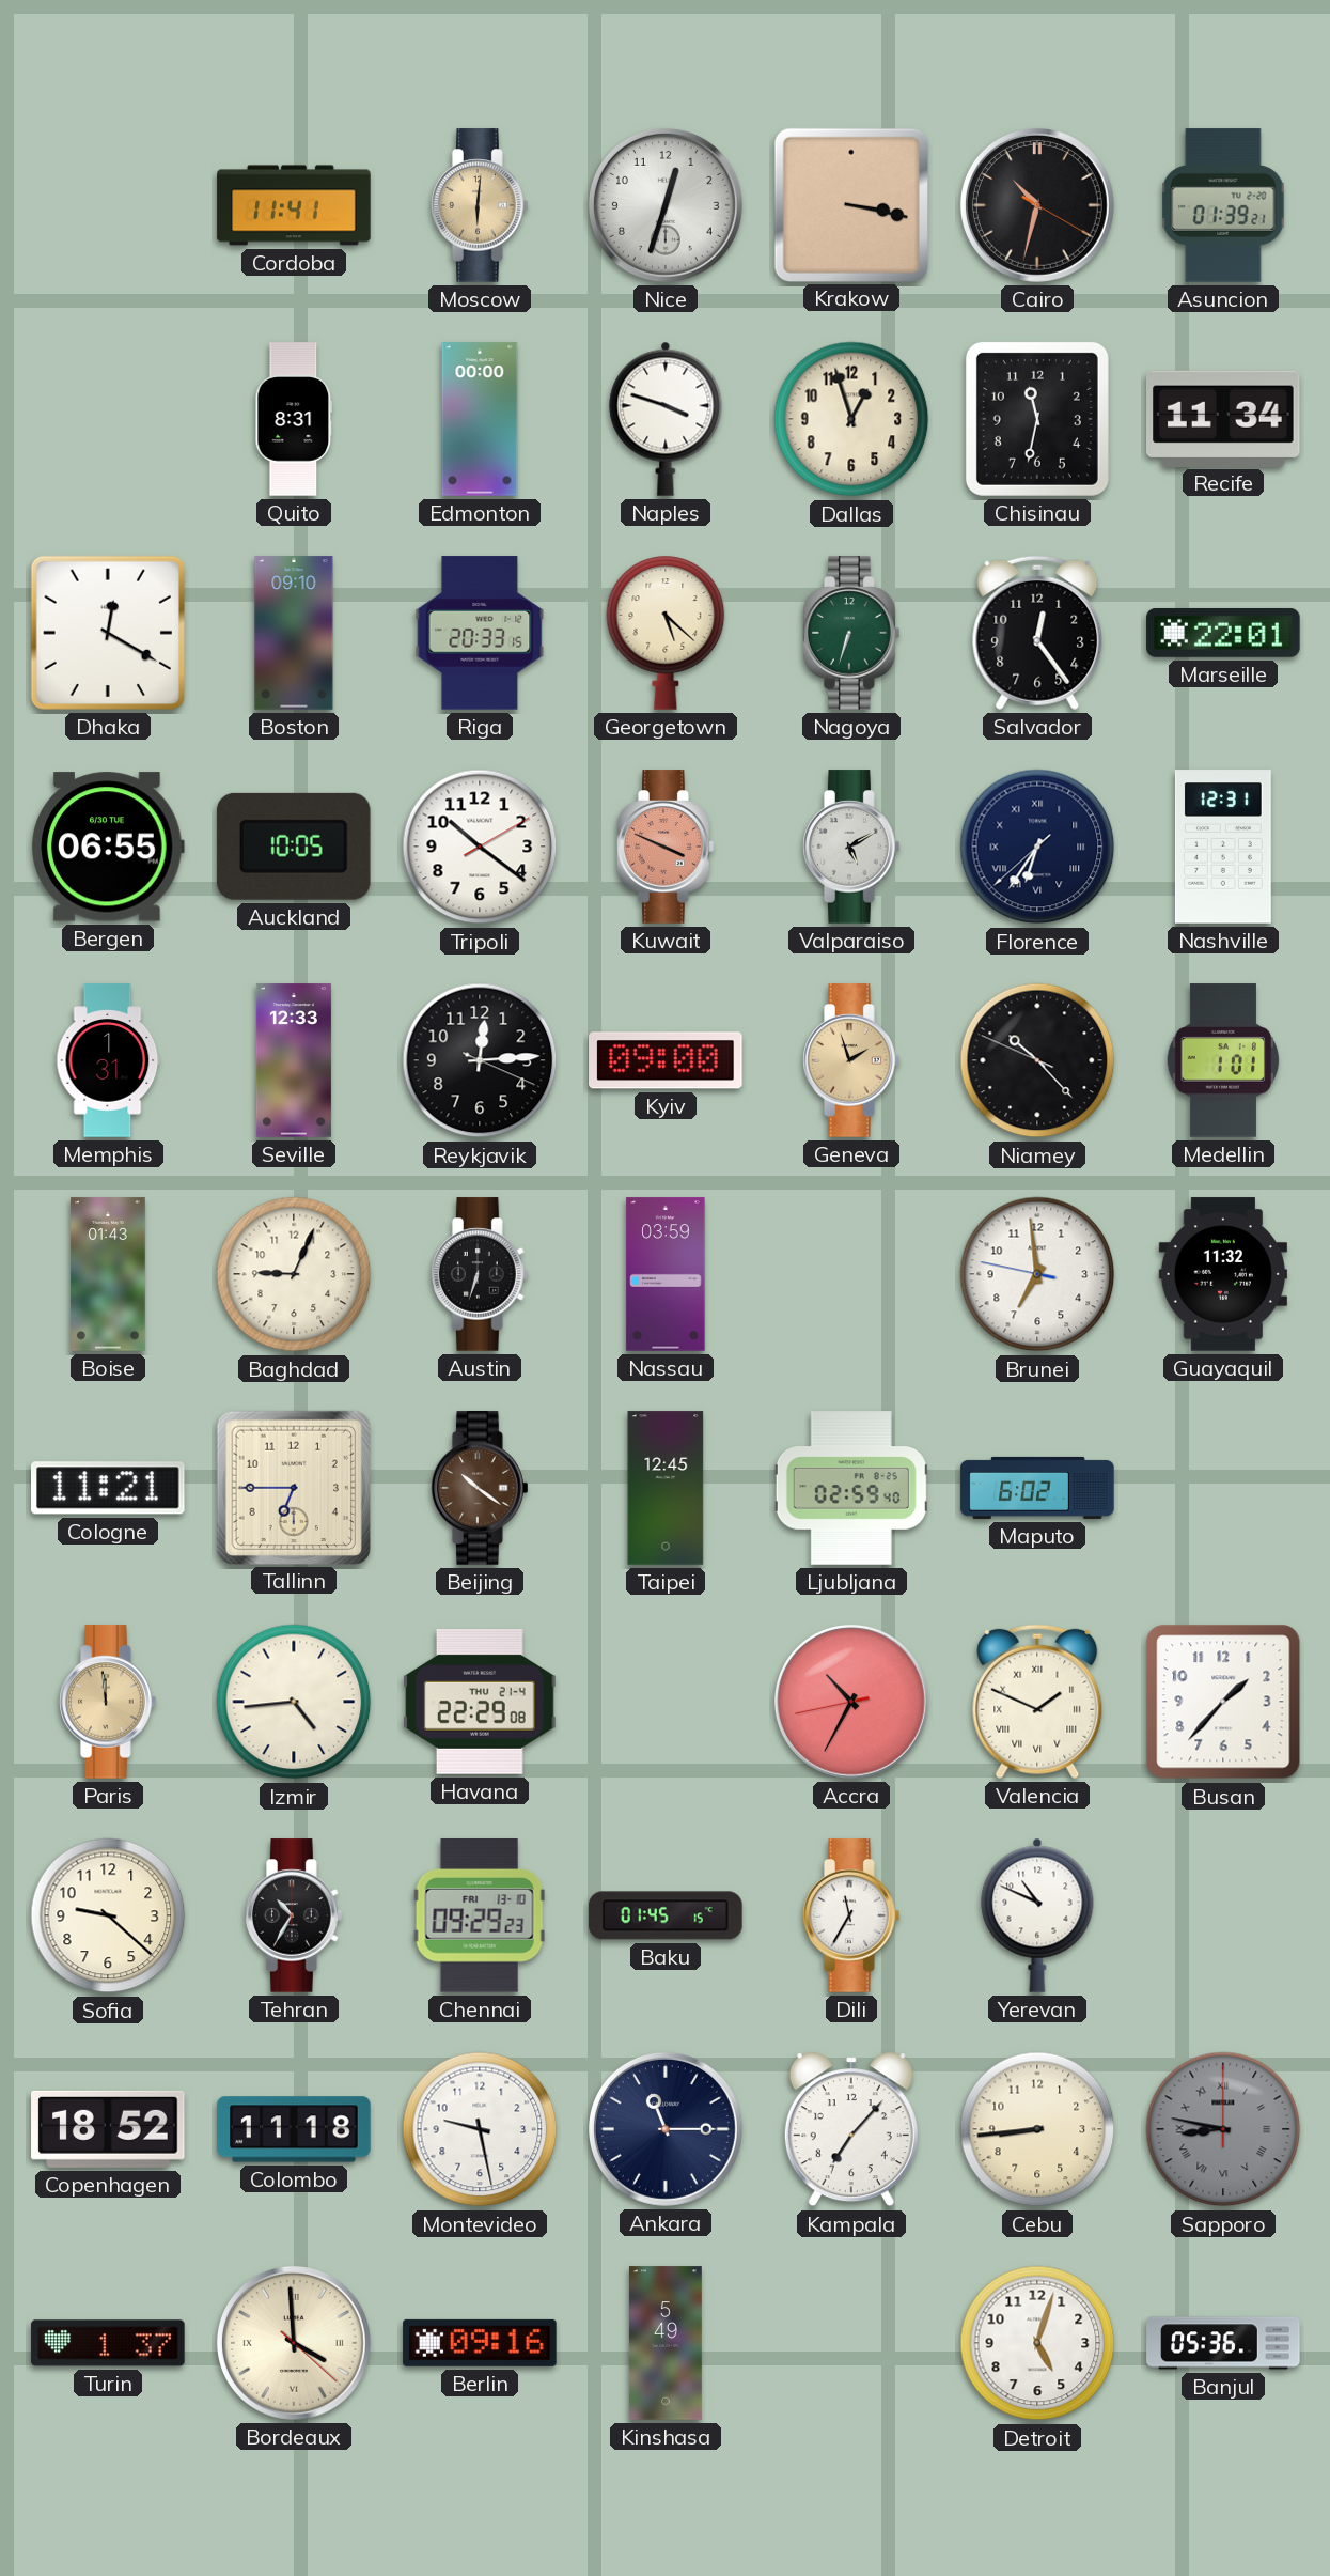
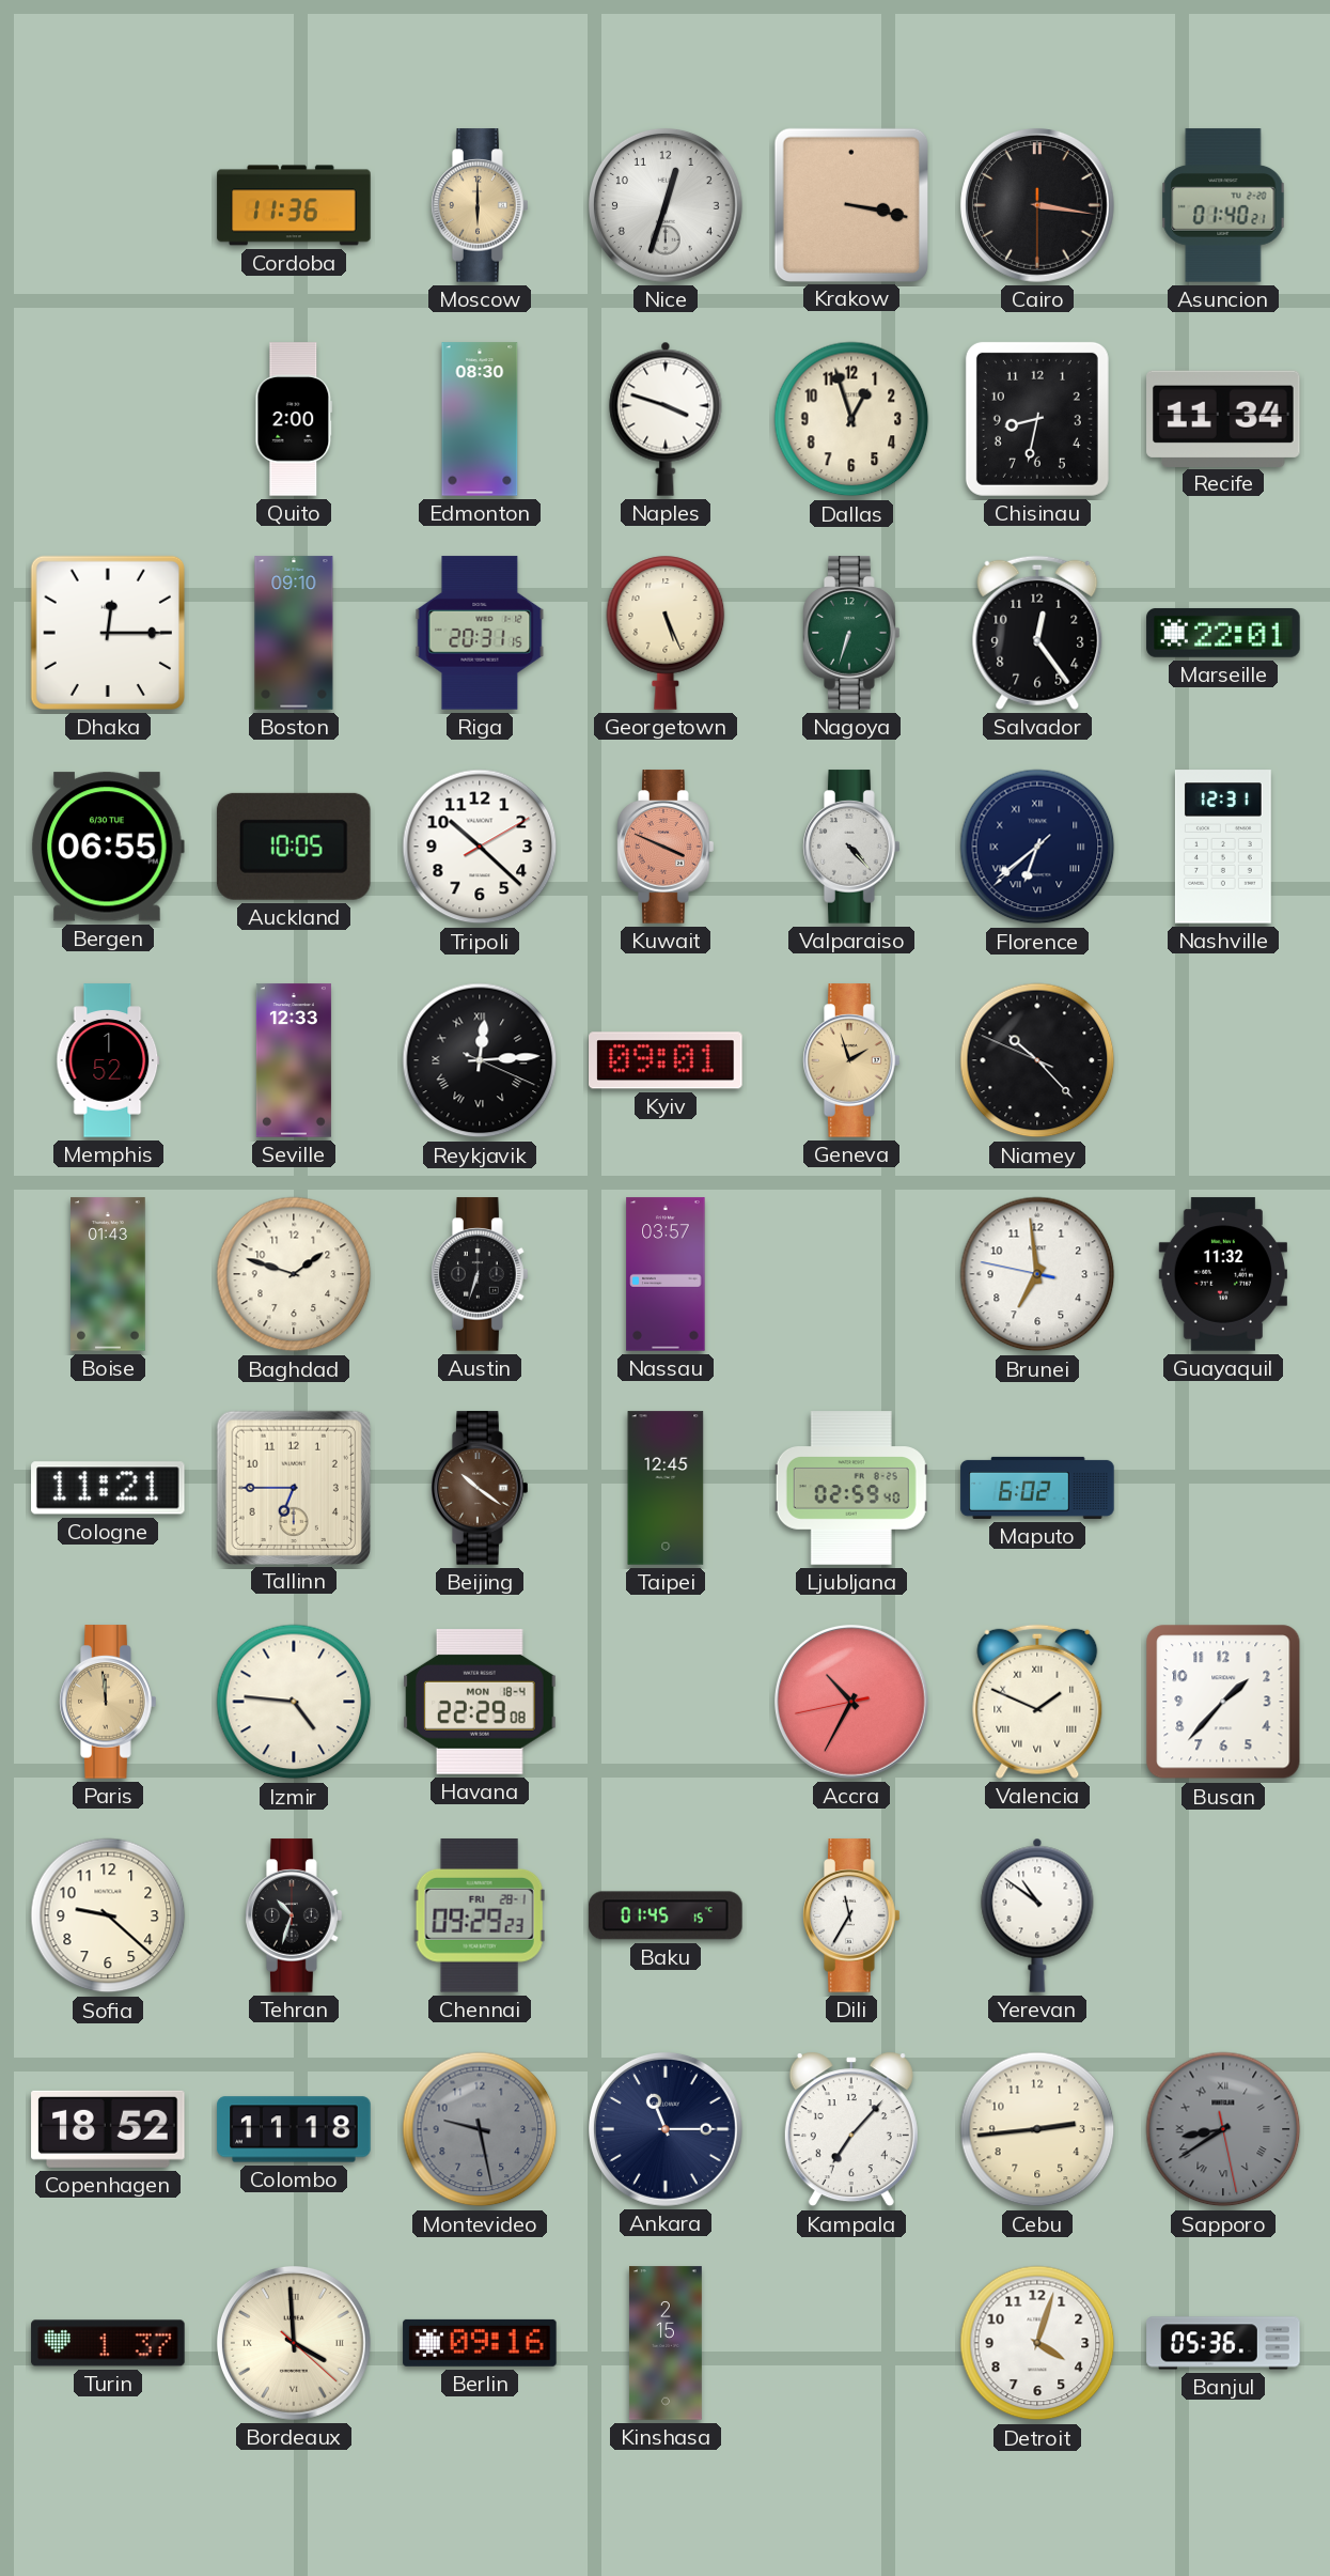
Cordoba: 11:41 -> 11:36
Moscow: 6:01 -> 6:00
Cairo: 10:32 -> 3:16
Asuncion: 01:39 -> 01:40
Quito: 8:31 -> 2:00
Edmonton: 00:00 -> 08:30
Chisinau: 11:32 -> 8:32
Dhaka: 12:20 -> 12:15
Riga: 20:33 -> 20:31
Georgetown: 5:22 -> 5:26
Tripoli: 10:21 -> 10:22
Valparaiso: 5:10 -> 4:23
Florence: 6:35 -> 6:38
Memphis: 1:31 -> 1:52
Reykjavik numerals: Arabic -> Roman
Kyiv: 09:00 -> 09:01
Medellin: 1:01 -> none
Baghdad: 9:04 -> 1:48
Nassau: 03:59 -> 03:57
Izmir: 4:44 -> 4:46
Havana date: THU 21-4 -> MON 18-4
Tehran: 10:35 -> 10:33
Chennai date: FRI 13-10 -> FRI 28-1
Yerevan: 10:49 -> 10:51
Montevideo dial: white -> grey
Cebu: 8:44 -> 2:44
Sapporo: 8:47 -> 8:39
Kinshasa: 5:49 -> 2:15
Detroit: 5:03 -> 4:03
